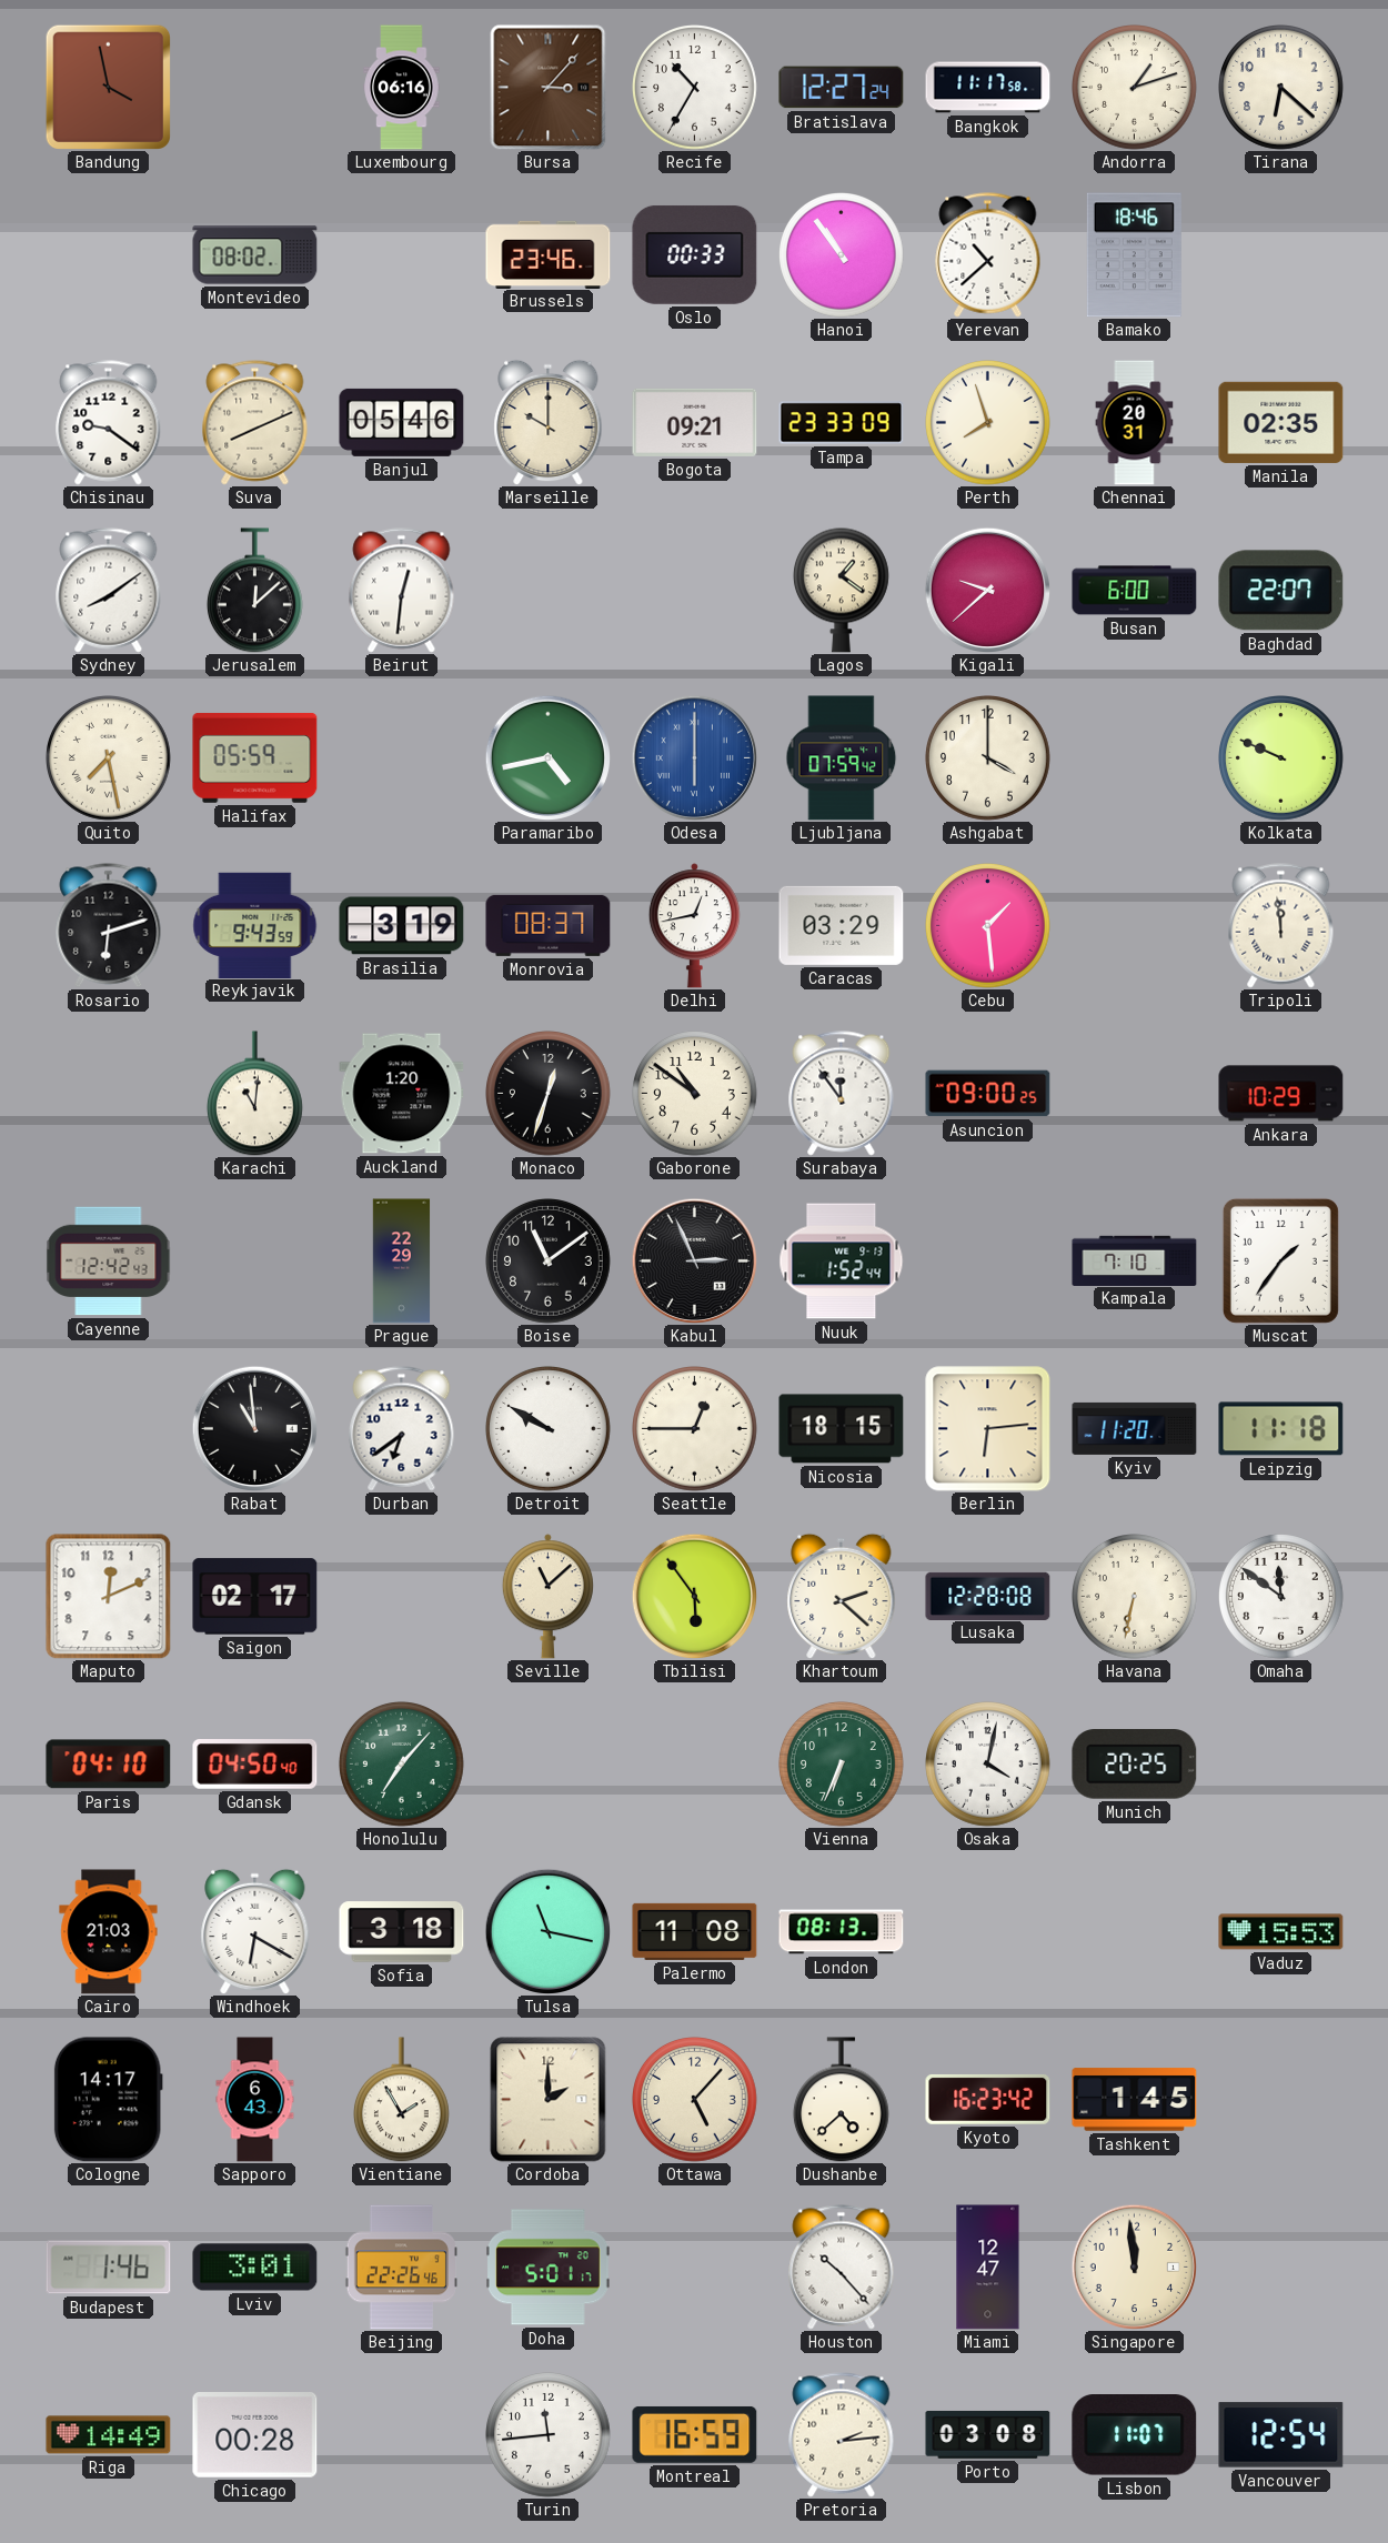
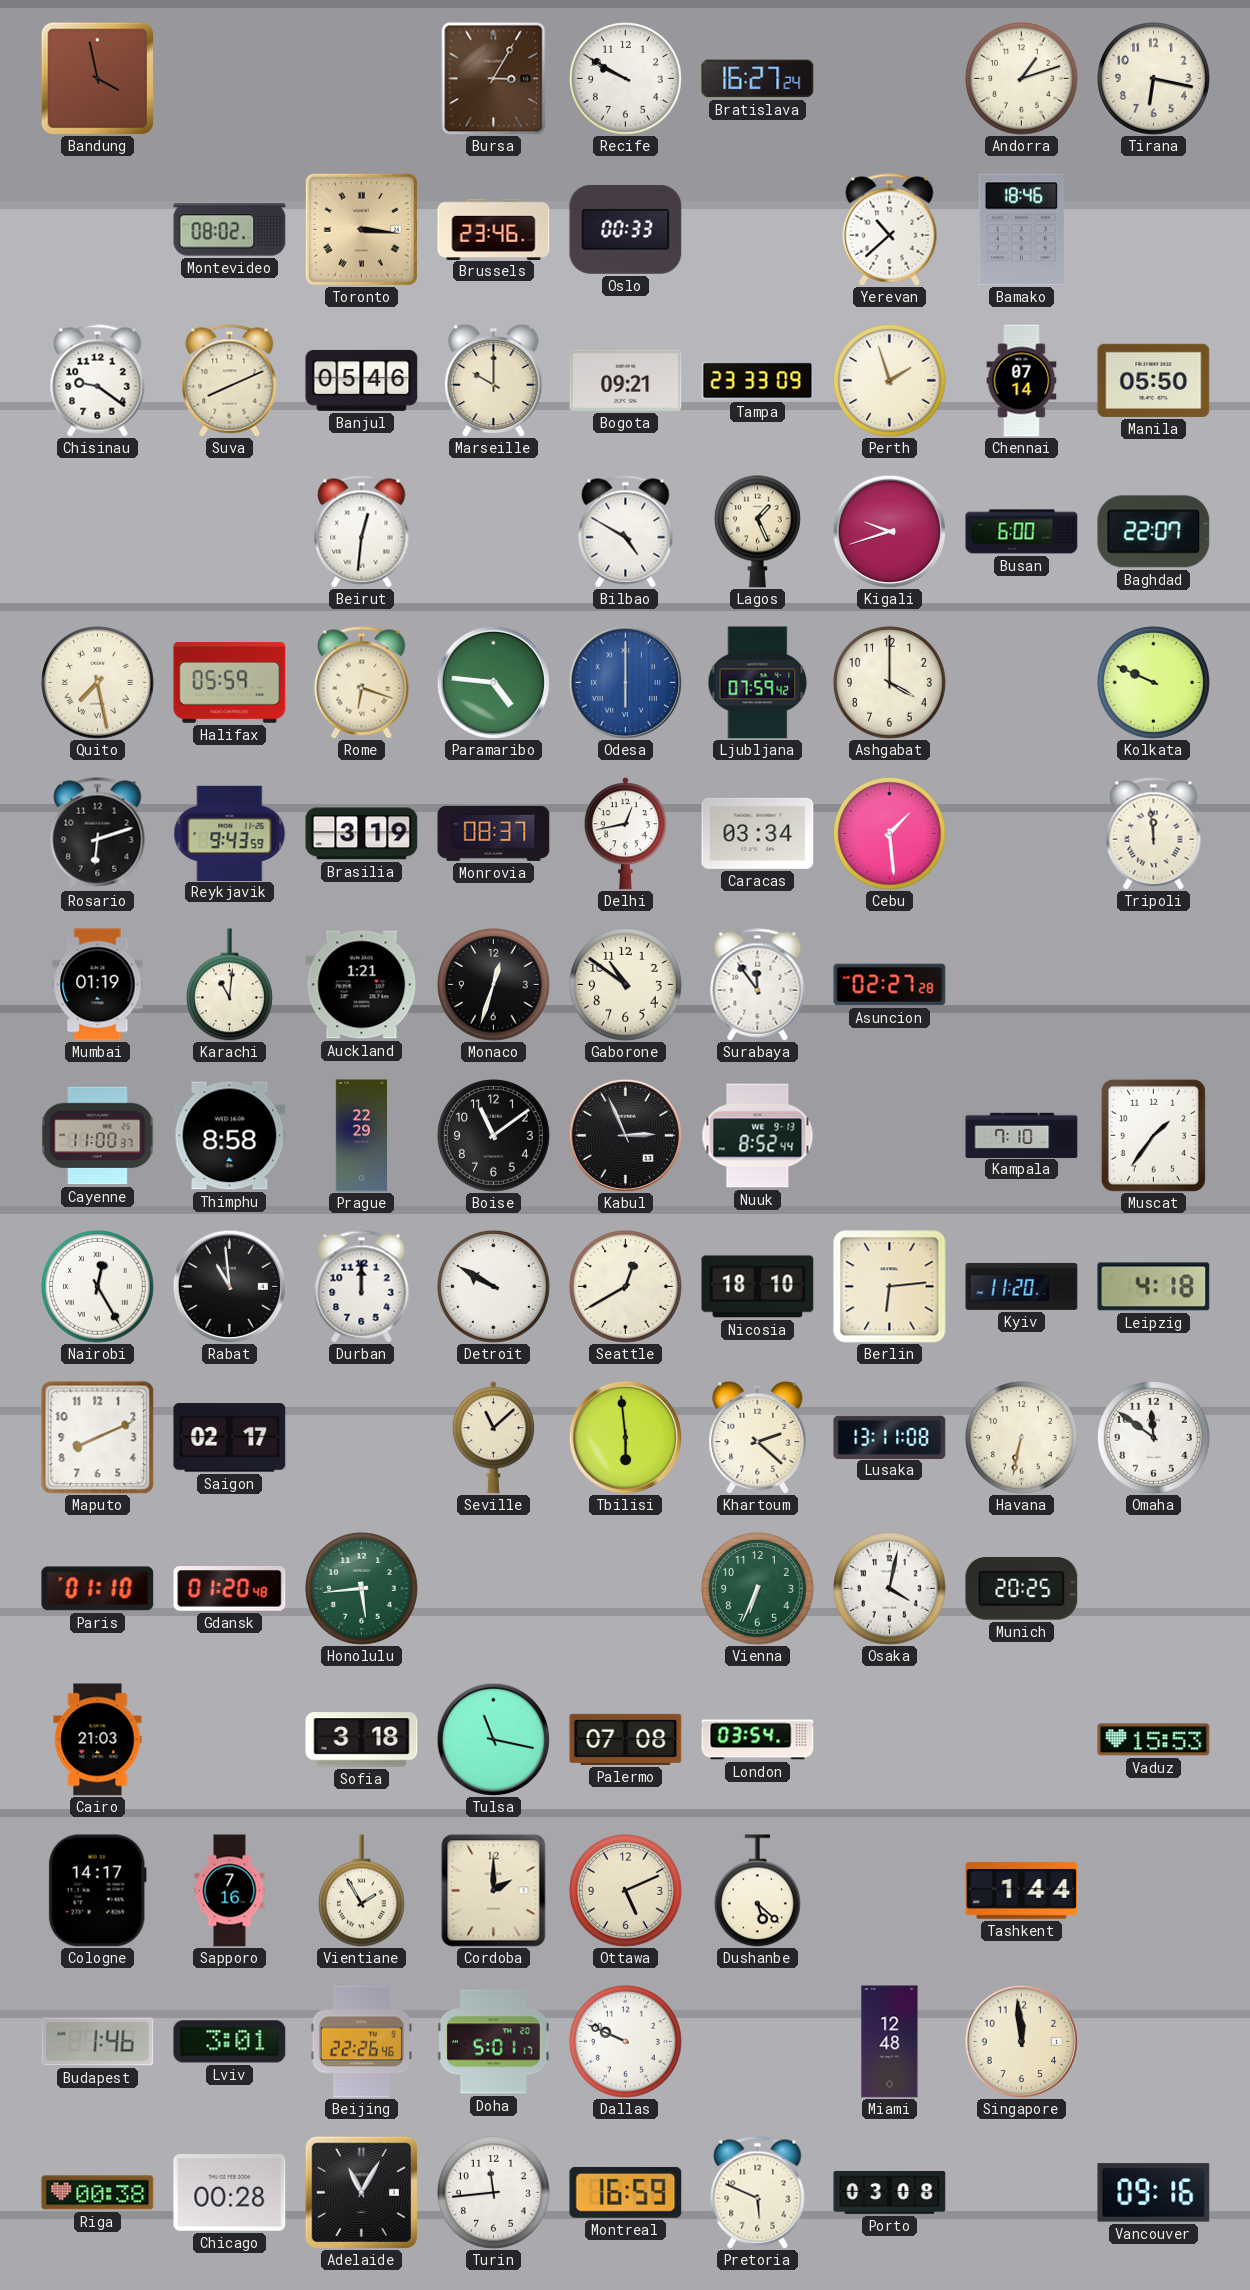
Luxembourg: 06:16 -> none
Bursa: 3:07 -> 3:05
Recife: 10:35 -> 9:50
Bratislava: 12:27 -> 16:27
Bangkok: 11:17 -> none
Tirana: 6:22 -> 6:17
Toronto: none -> 3:16
Hanoi: 10:54 -> none
Perth: 7:57 -> 1:57
Chennai: 20:31 -> 07:14
Manila: 02:35 -> 05:50
Sydney: 8:09 -> none
Jerusalem: 12:08 -> none
Bilbao: none -> 4:50
Lagos: 1:21 -> 1:26
Kigali: 9:38 -> 9:42
Rome: none -> 6:18
Paramaribo: 4:43 -> 4:46
Caracas: 03:29 -> 03:34
Mumbai: none -> 01:19
Auckland: 1:20 -> 1:21
Asuncion: 09:00 -> 02:27
Ankara: 10:29 -> none
Cayenne: 12:42 -> 11:00
Thimphu: none -> 8:58
Nuuk: 1:52 -> 8:52
Nairobi: none -> 12:25
Durban: 6:39 -> 12:00
Seattle: 12:45 -> 12:40
Nicosia: 18:15 -> 18:10
Leipzig: 11:18 -> 4:18
Maputo: 12:11 -> 8:11
Tbilisi: 5:54 -> 5:59
Lusaka: 12:28 -> 13:11
Paris: 04:10 -> 01:10
Gdansk: 04:50 -> 01:20
Honolulu: 7:07 -> 5:44
Windhoek: 6:20 -> none
Palermo: 11:08 -> 07:08
London: 08:13 -> 03:54
Sapporo: 6:43 -> 7:16
Ottawa: 5:07 -> 5:11
Dushanbe: 4:38 -> 5:22
Kyoto: 16:23 -> none
Tashkent: 1:45 -> 1:44
Dallas: none -> 9:49
Houston: 10:23 -> none
Miami: 12:47 -> 12:48
Riga: 14:49 -> 00:38
Adelaide: none -> 11:05
Pretoria: 2:14 -> 5:49
Lisbon: 11:07 -> none
Vancouver: 12:54 -> 09:16
